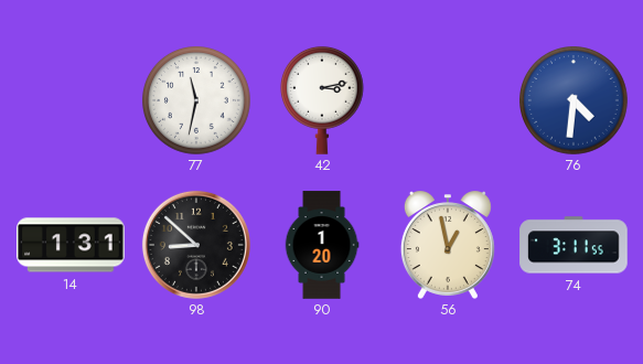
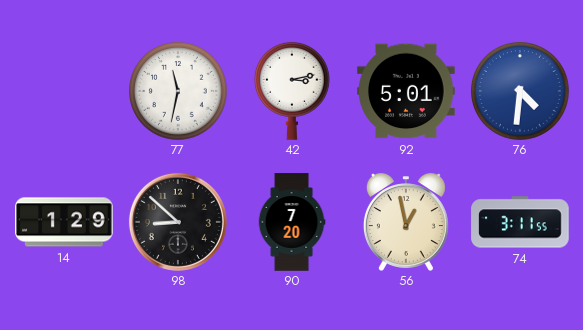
92: none -> 5:01
14: 1:31 -> 1:29
90: 1:20 -> 7:20
